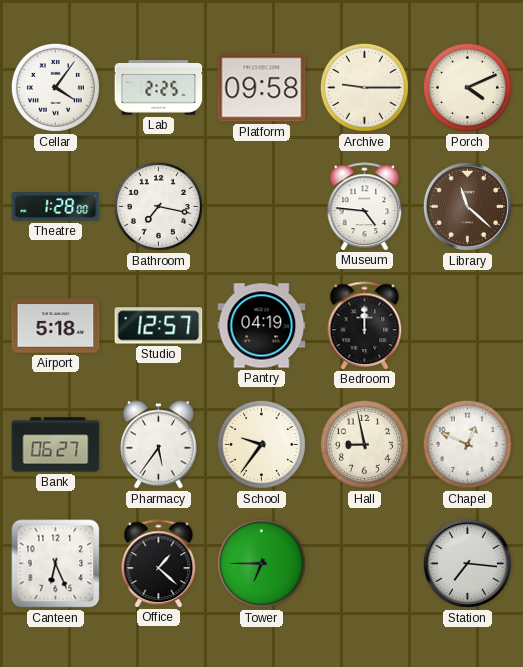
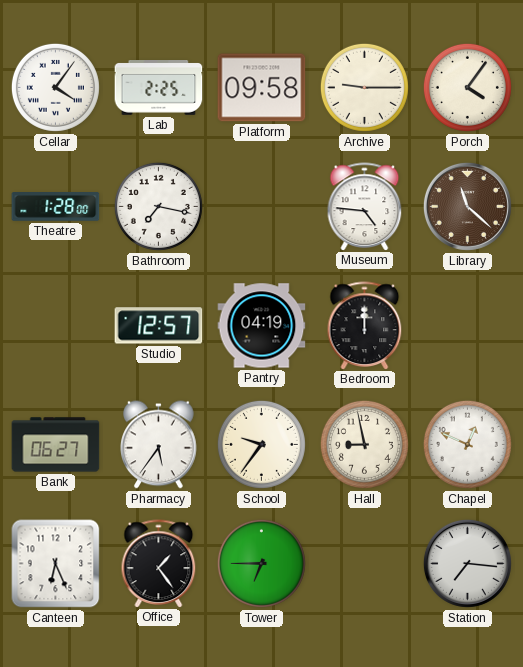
Porch: 4:11 -> 4:06
Airport: 5:18 -> none
Office: 1:22 -> 1:24
